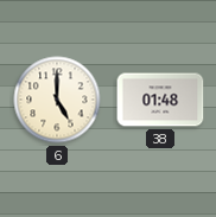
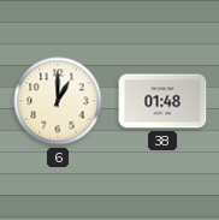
6: 5:00 -> 1:00
